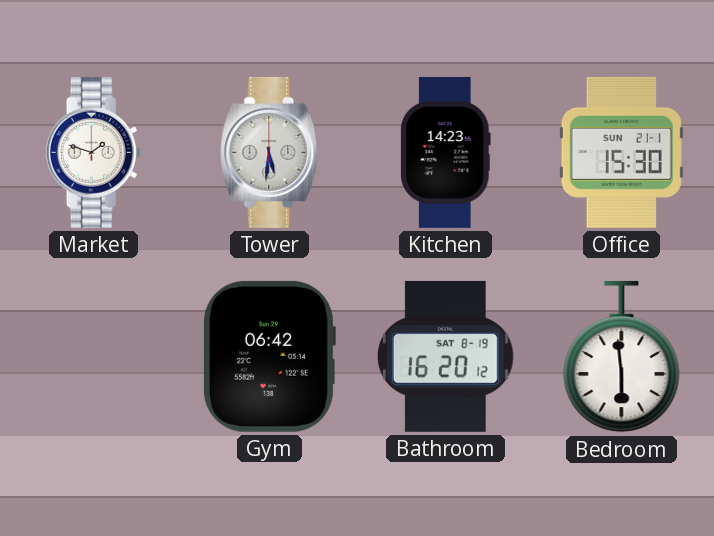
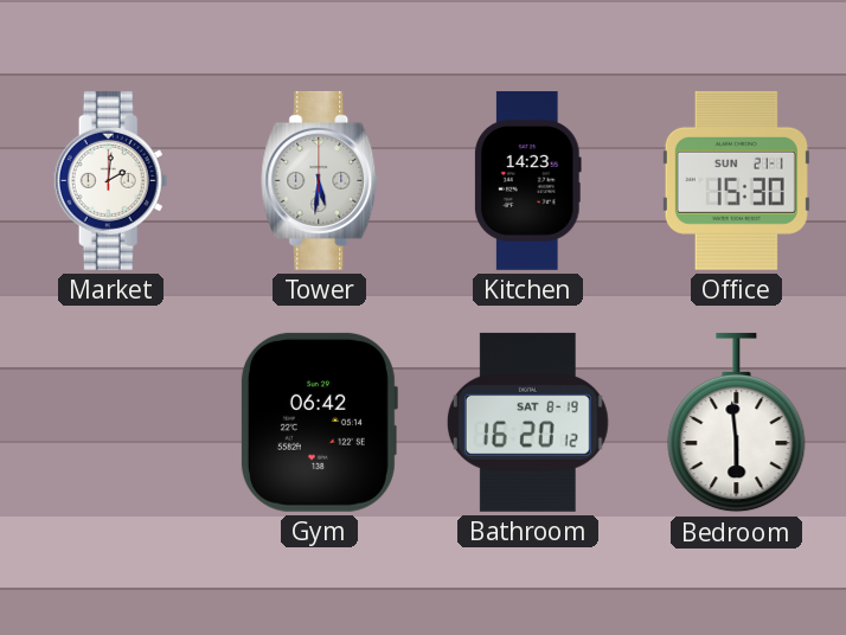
Market: 1:48 -> 2:01
